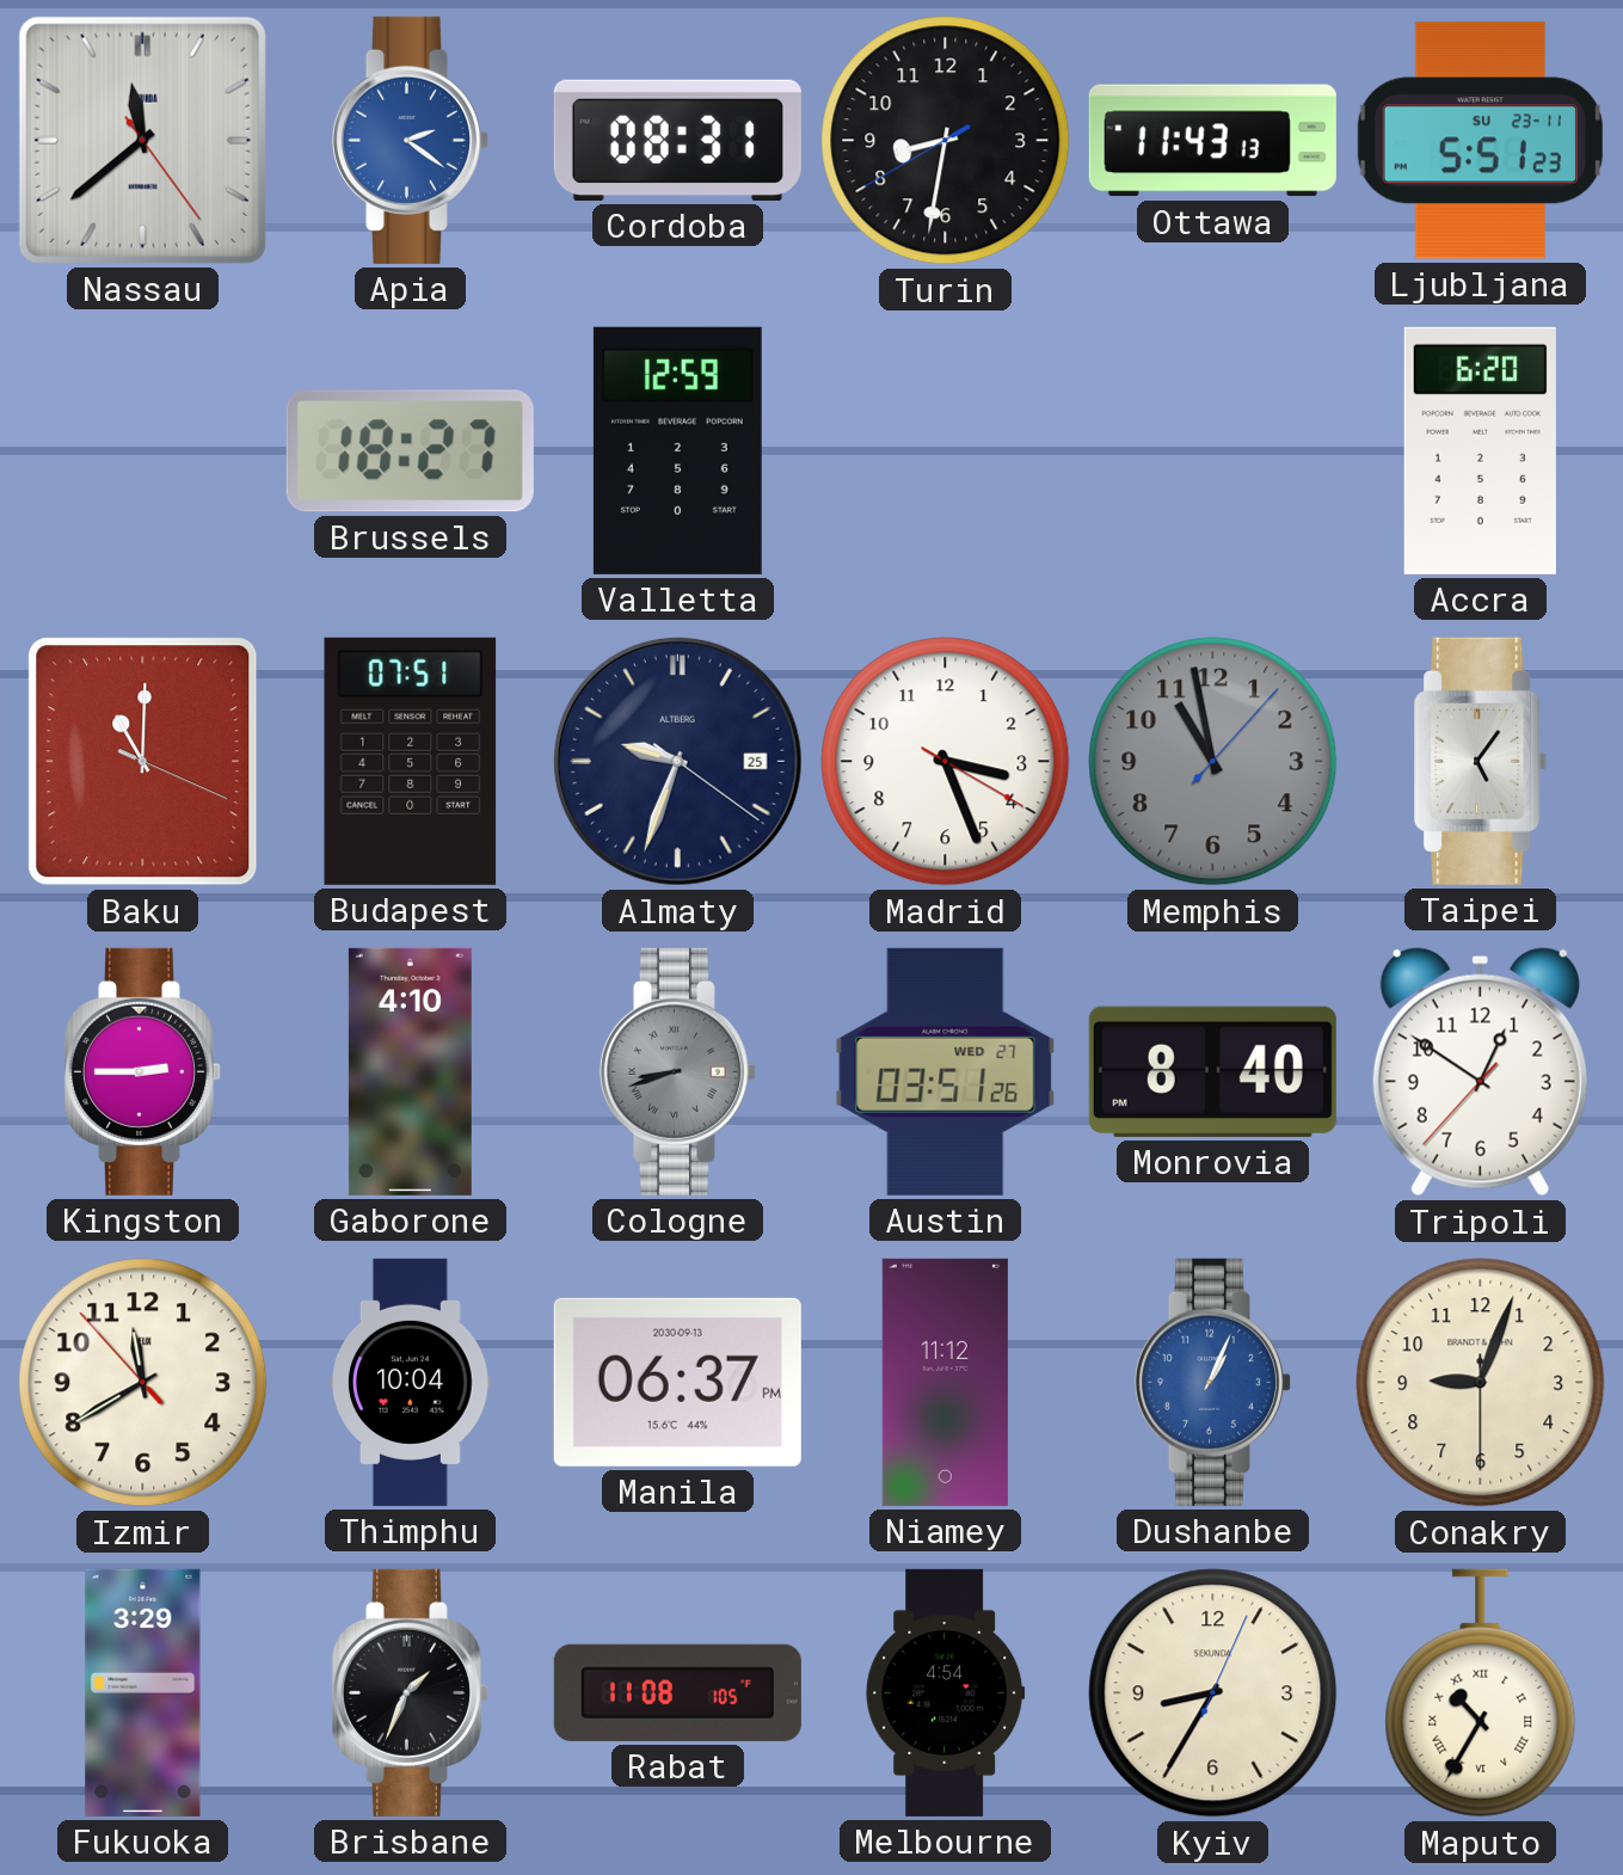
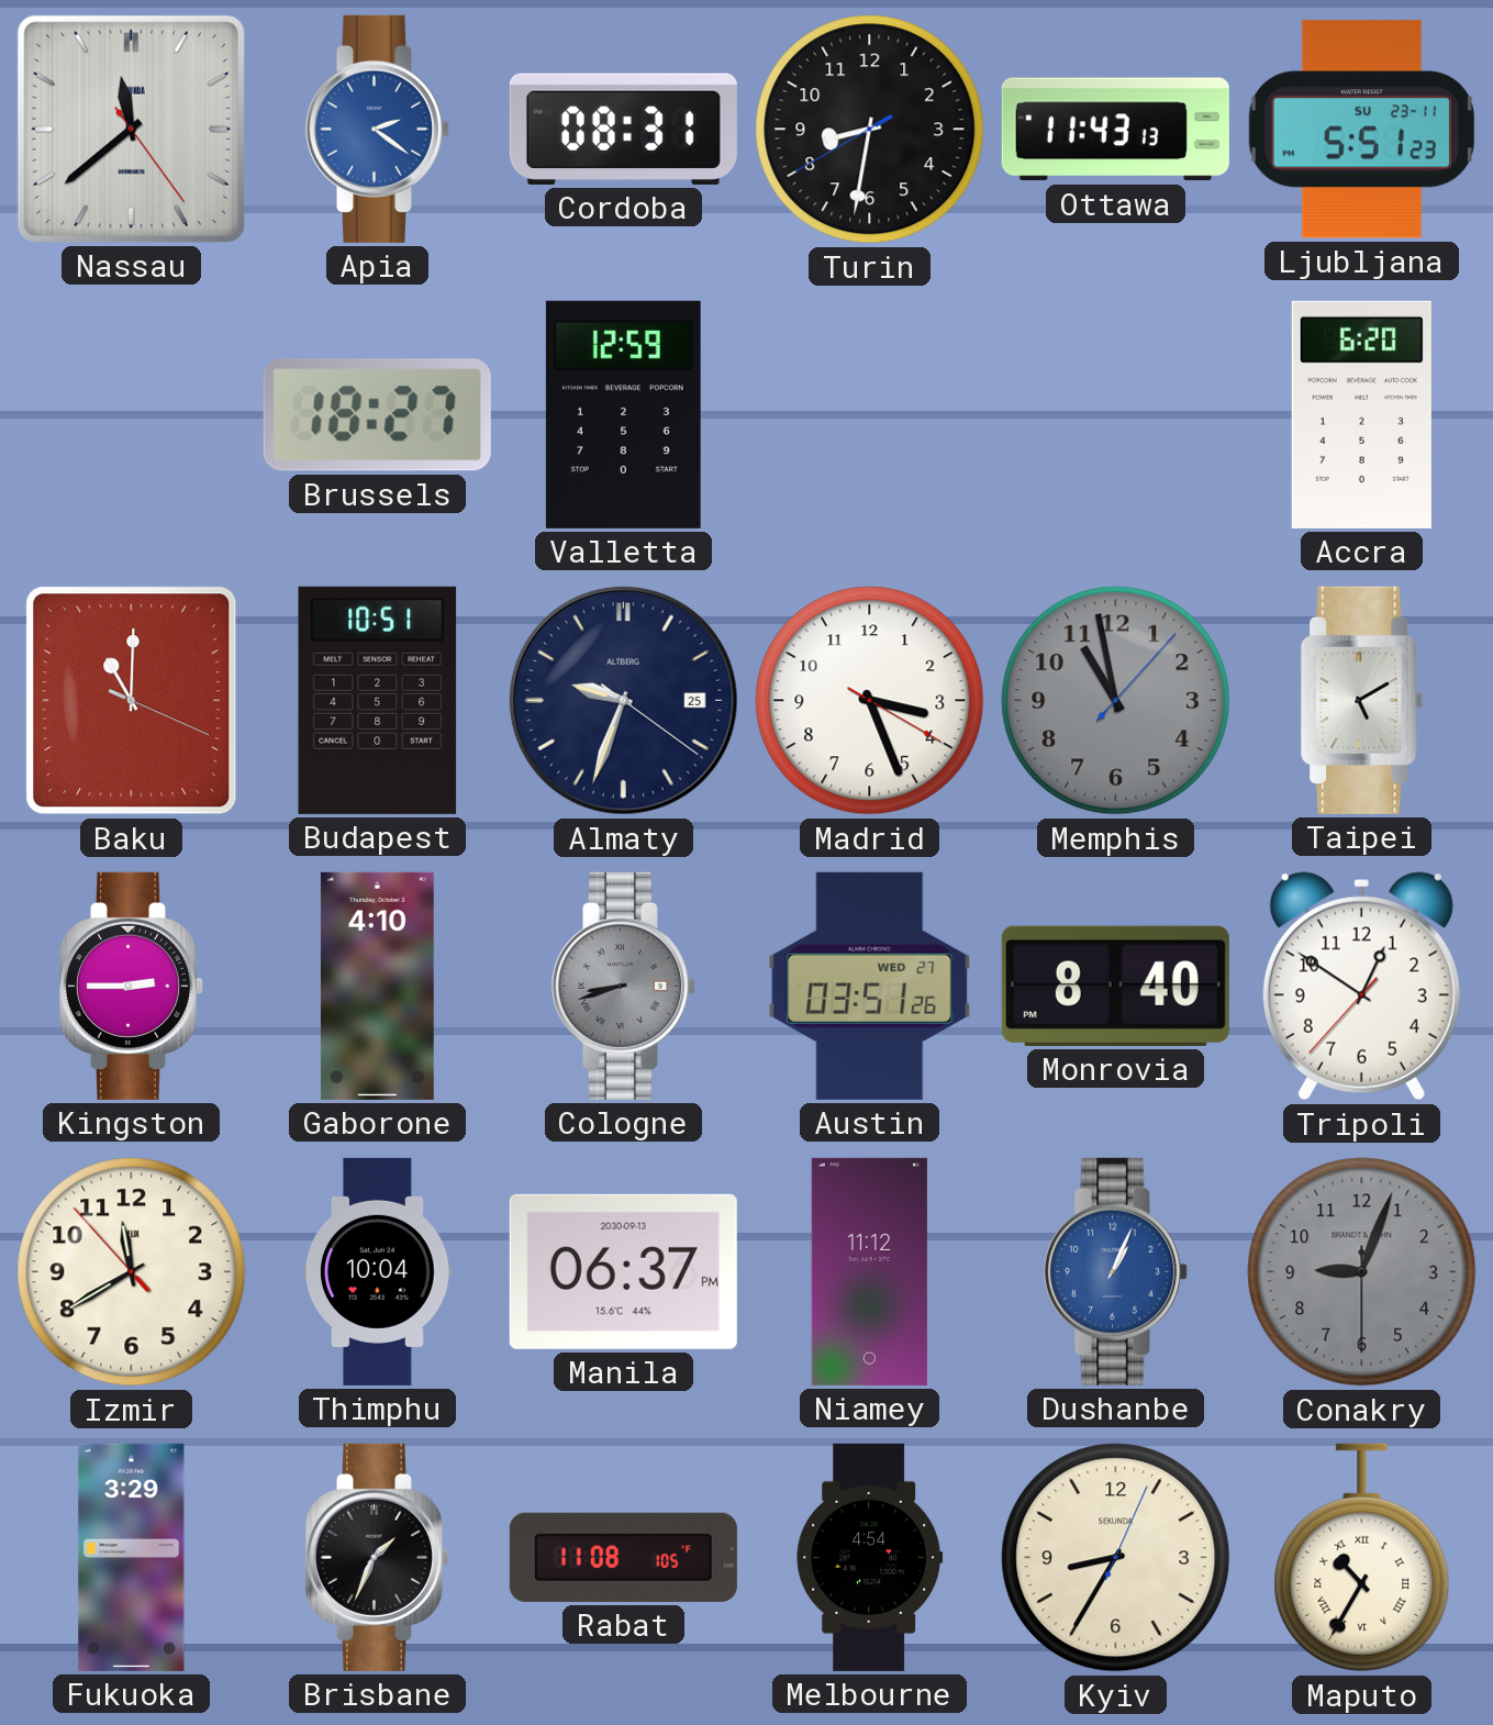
Budapest: 07:51 -> 10:51
Taipei: 5:06 -> 5:10
Conakry dial: cream -> grey
